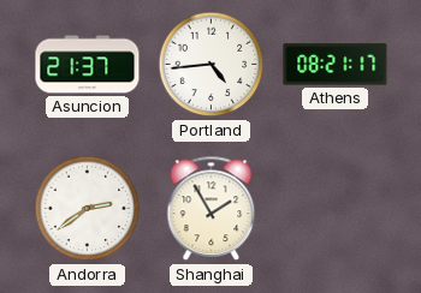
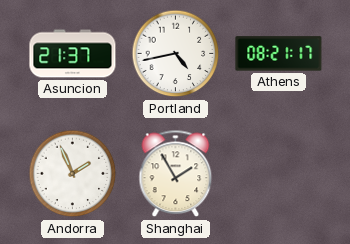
Portland: 4:44 -> 4:43
Andorra: 2:39 -> 1:56
